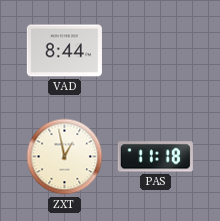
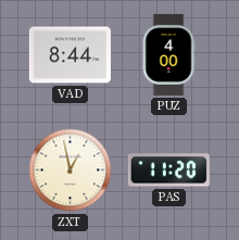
PUZ: none -> 4:00
PAS: 11:18 -> 11:20
